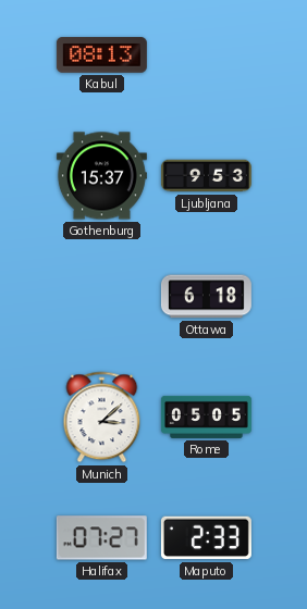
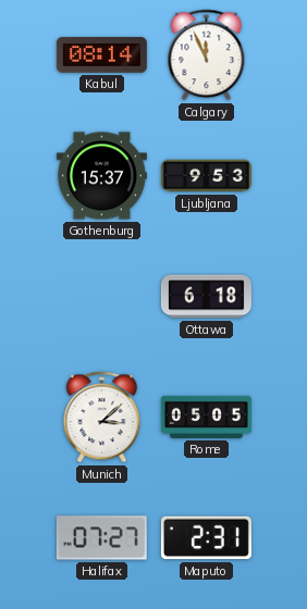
Kabul: 08:13 -> 08:14
Calgary: none -> 11:56
Maputo: 2:33 -> 2:31
